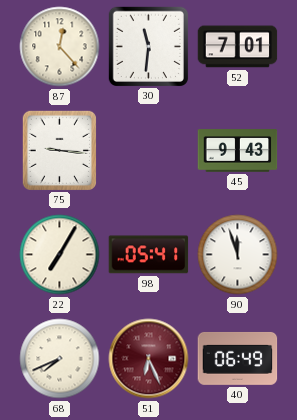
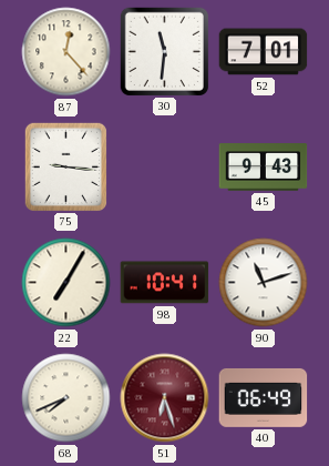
98: 05:41 -> 10:41
90: 11:57 -> 11:12
51: 6:26 -> 6:27
